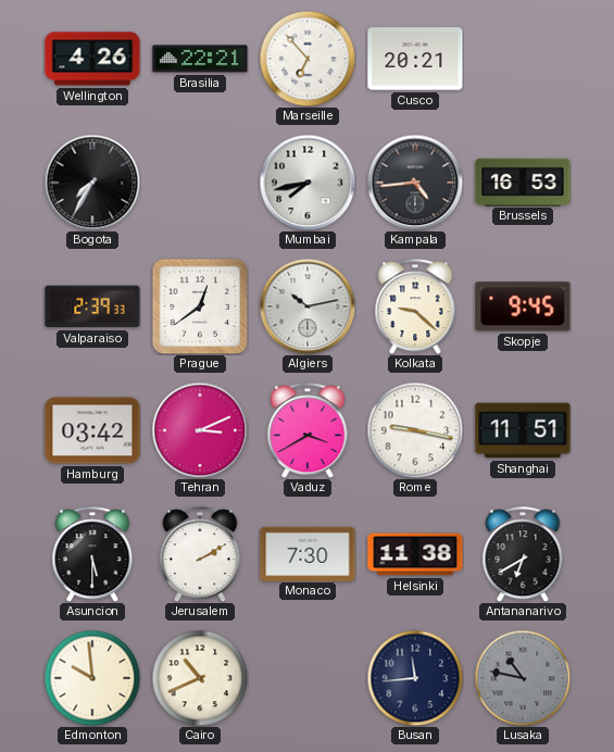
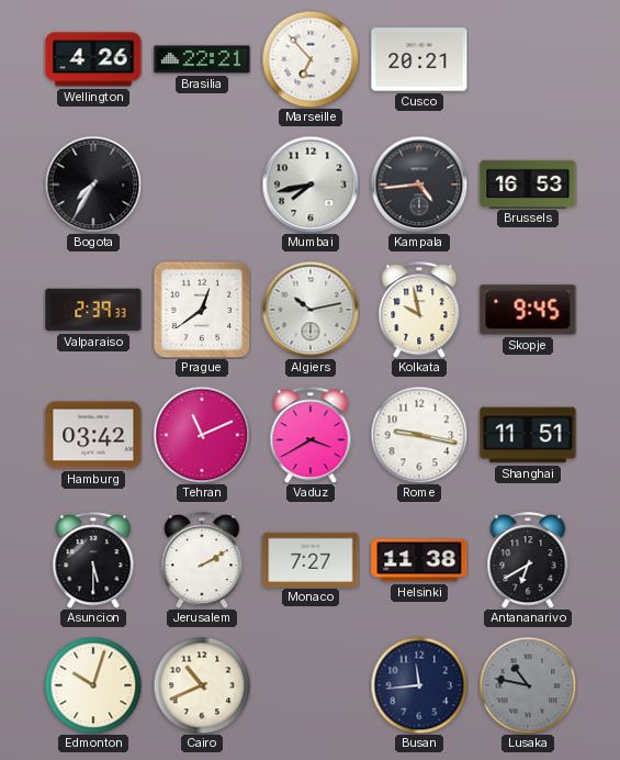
Kolkata: 9:22 -> 9:58
Tehran: 3:11 -> 11:11
Monaco: 7:30 -> 7:27
Edmonton: 9:59 -> 10:03
